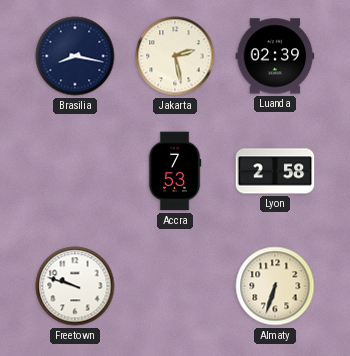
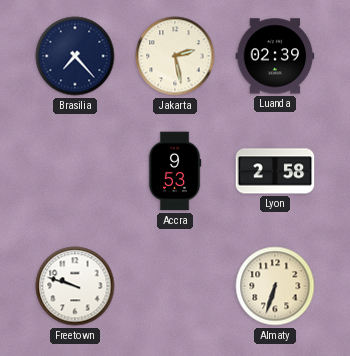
Brasilia: 8:17 -> 7:23
Accra: 7:53 -> 9:53
